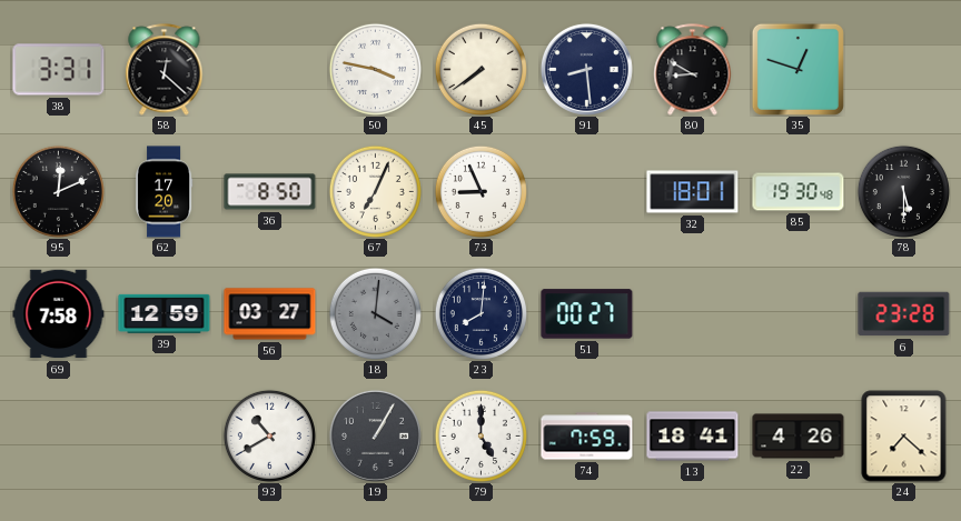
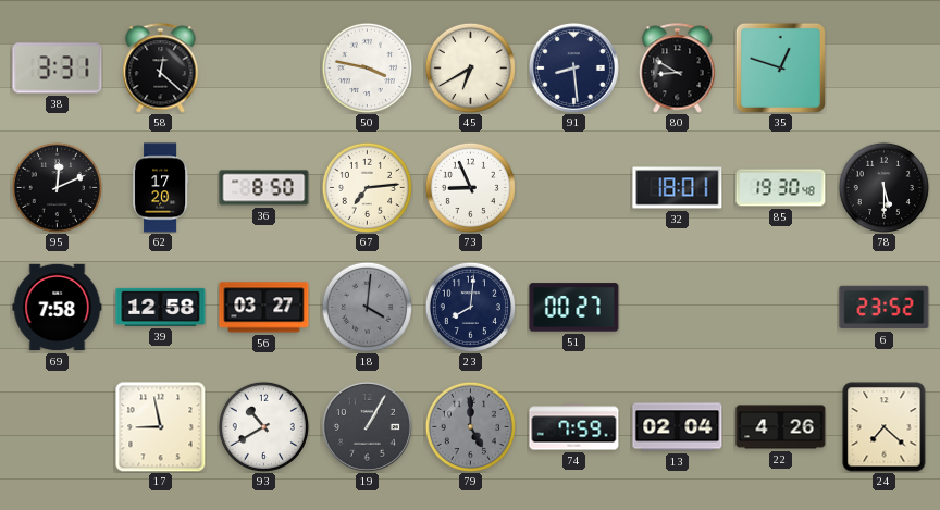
45: 7:39 -> 6:40
67: 7:04 -> 7:14
39: 12:59 -> 12:58
6: 23:28 -> 23:52
17: none -> 8:58
79 dial: white -> grey
13: 18:41 -> 02:04
